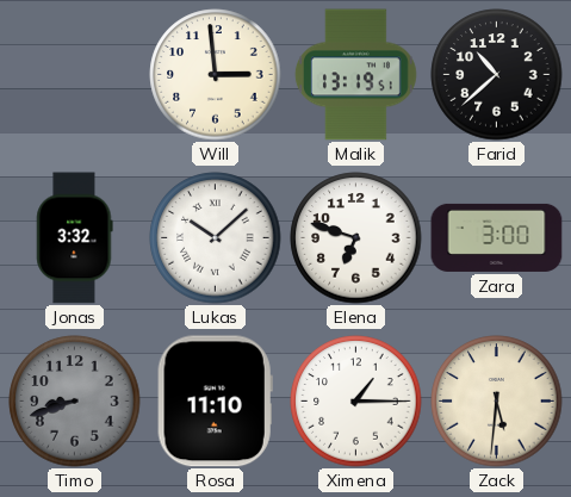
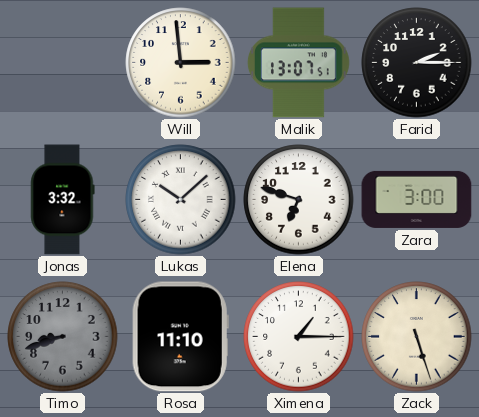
Malik: 13:19 -> 13:07
Farid: 10:38 -> 2:15
Zack: 5:31 -> 5:27
